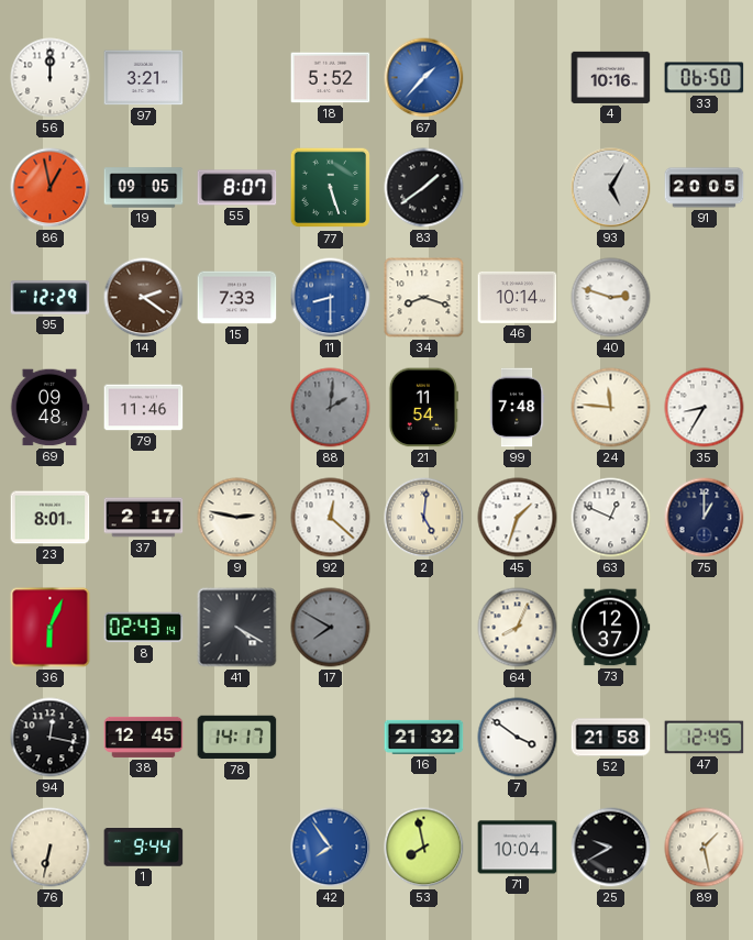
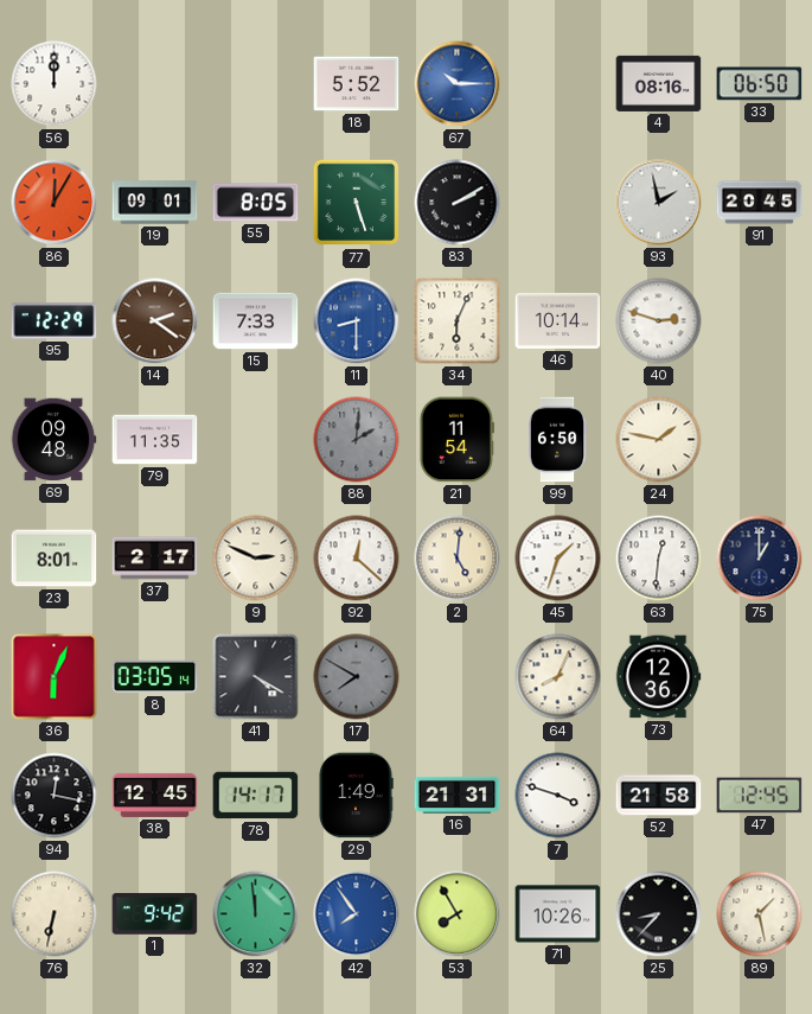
97: 3:21 -> none
67: 1:37 -> 10:15
4: 10:16 -> 08:16
86: 12:58 -> 12:05
19: 09:05 -> 09:01
55: 8:07 -> 8:05
83: 1:39 -> 2:10
93: 5:05 -> 1:58
91: 20:05 -> 20:45
34: 8:18 -> 6:04
79: 11:46 -> 11:35
99: 7:48 -> 6:50
24: 11:46 -> 1:47
35: 8:35 -> none
9: 2:47 -> 2:49
63: 12:49 -> 12:31
8: 02:43 -> 03:05
73: 12:37 -> 12:36
29: none -> 1:49
16: 21:32 -> 21:31
7: 3:51 -> 3:48
1: 9:44 -> 9:42
32: none -> 11:59
53: 7:58 -> 7:55
71: 10:04 -> 10:26
25: 9:40 -> 8:37
